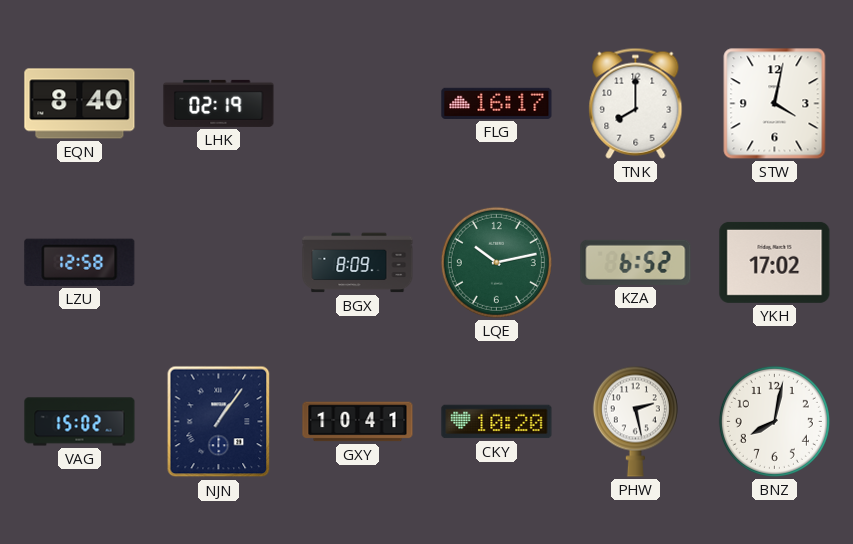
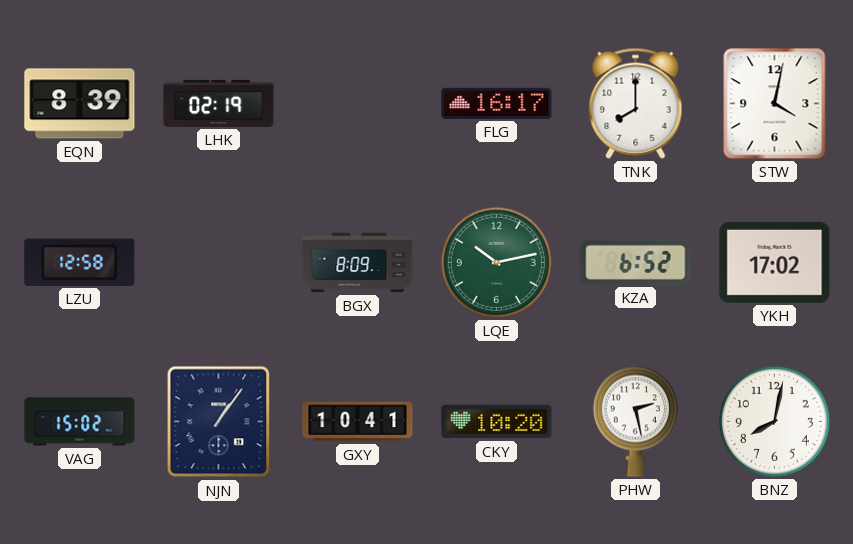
EQN: 8:40 -> 8:39
